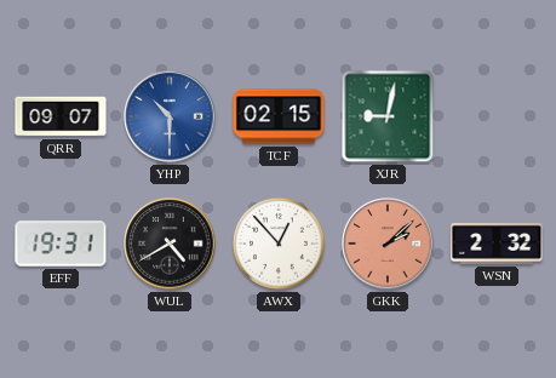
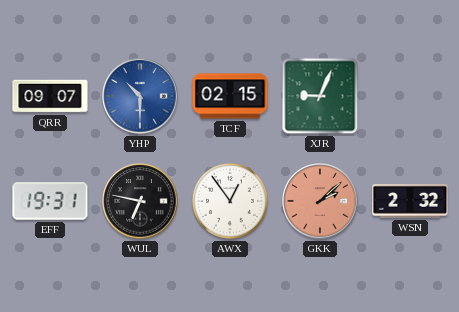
XJR: 9:02 -> 9:04
WUL: 4:40 -> 6:47
AWX: 12:53 -> 12:54
